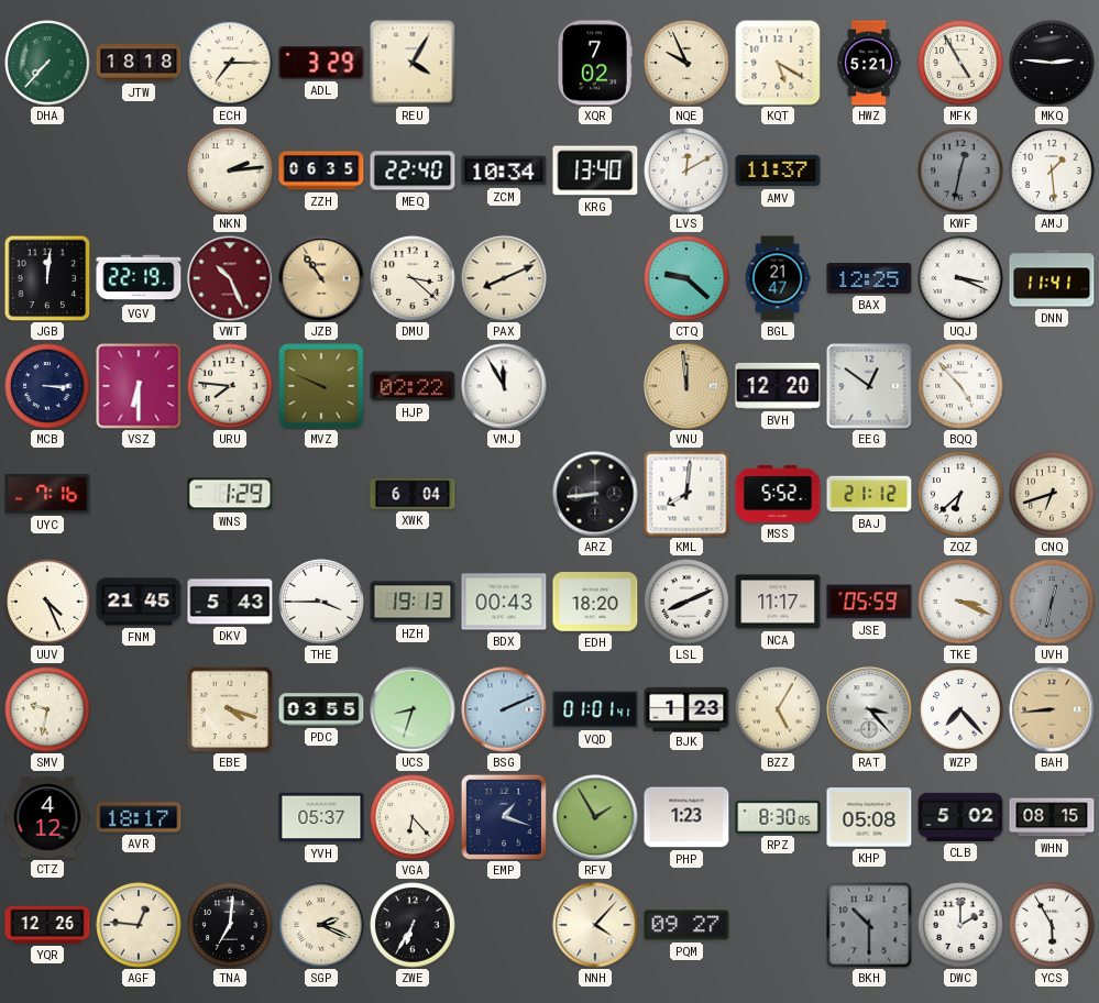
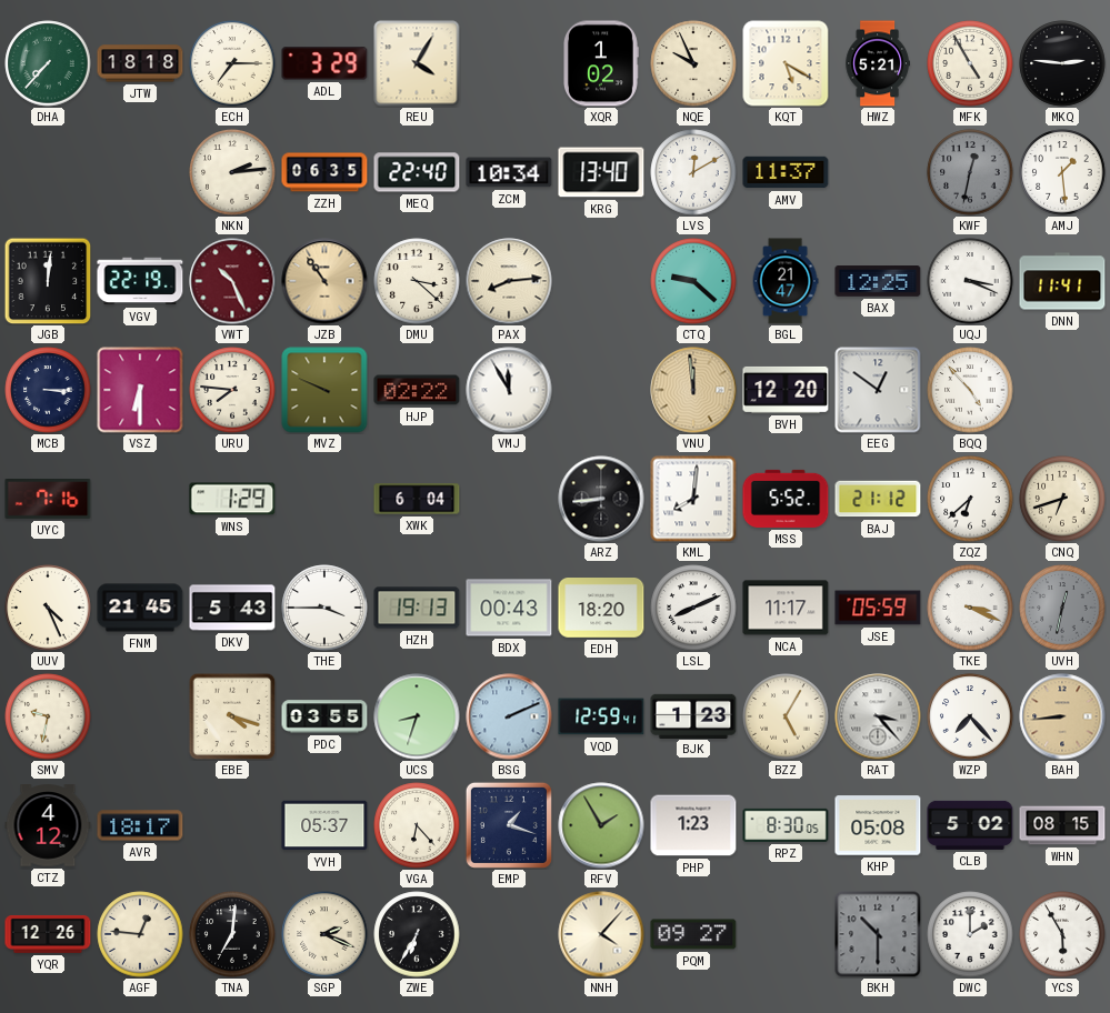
XQR: 7:02 -> 1:02
PAX: 8:11 -> 8:14
VQD: 01:01 -> 12:59
